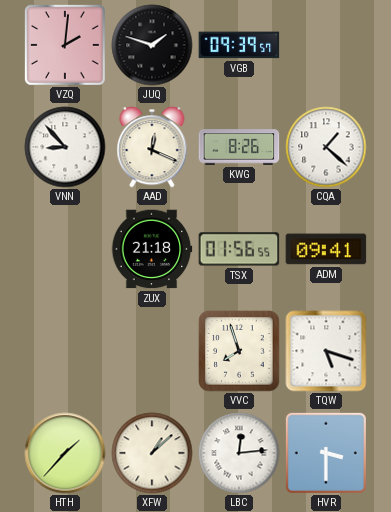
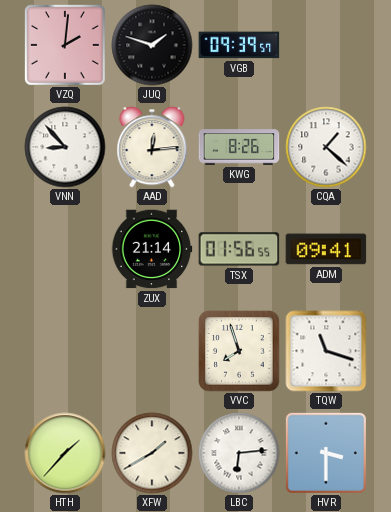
AAD: 12:19 -> 12:14
ZUX: 21:18 -> 21:14
TQW: 5:18 -> 11:18
XFW: 1:08 -> 1:40
LBC: 12:14 -> 6:14
